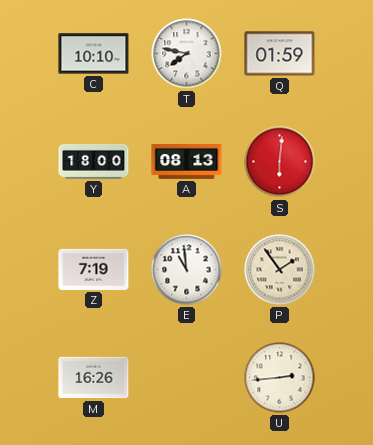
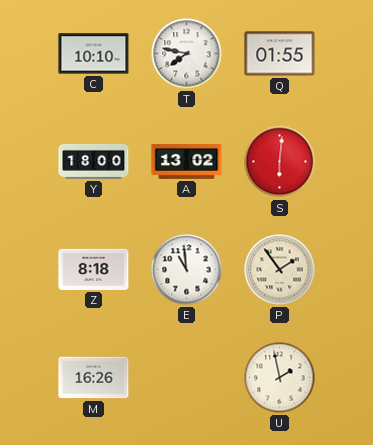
Q: 01:59 -> 01:55
A: 08:13 -> 13:02
Z: 7:19 -> 8:18
U: 2:44 -> 1:58
